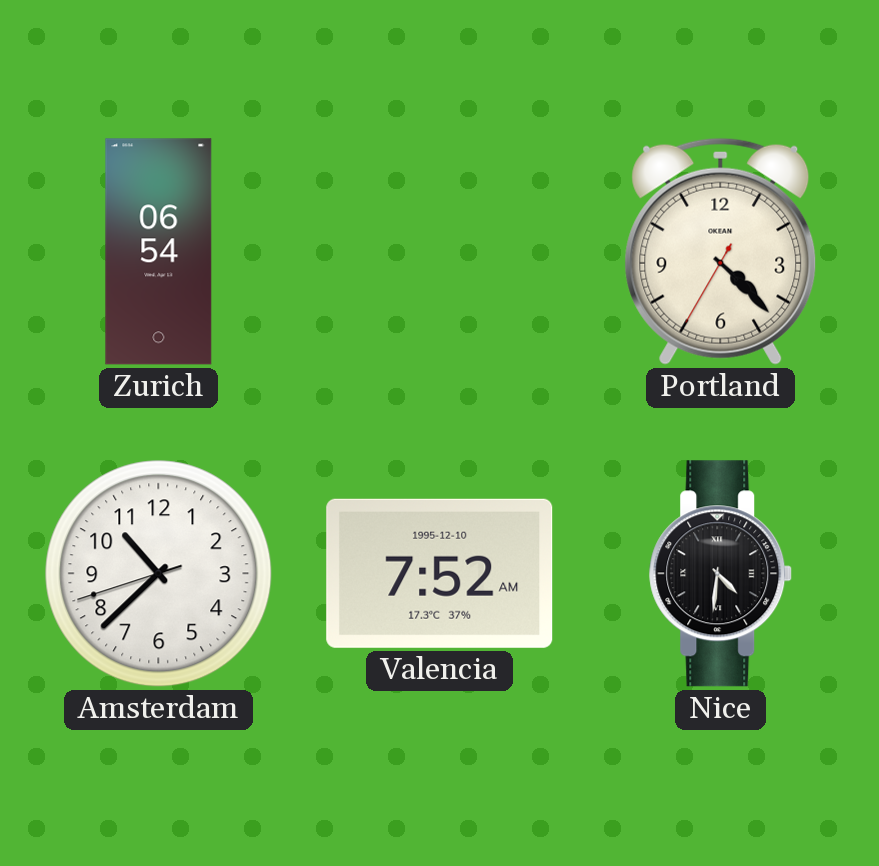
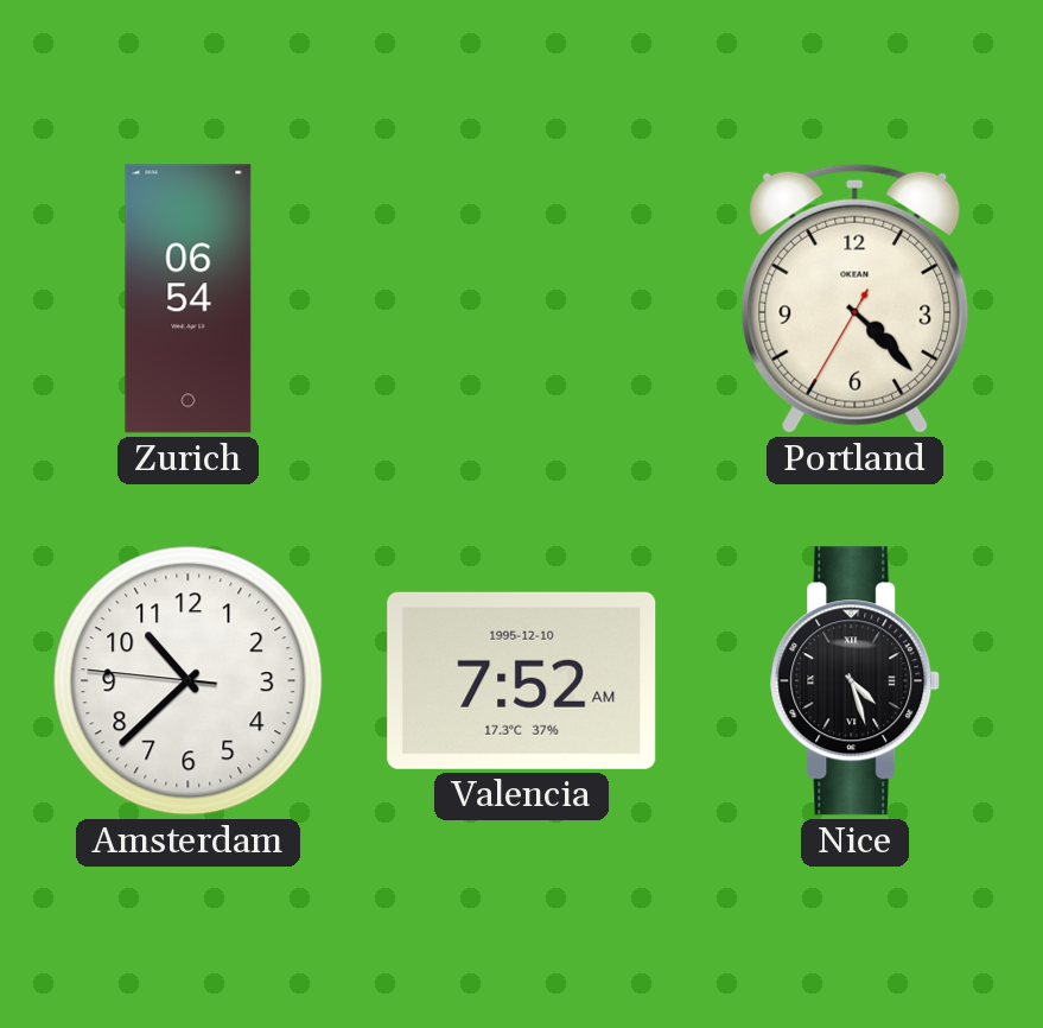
Amsterdam: 10:37:42 -> 10:37:46
Nice: 4:31 -> 4:27
